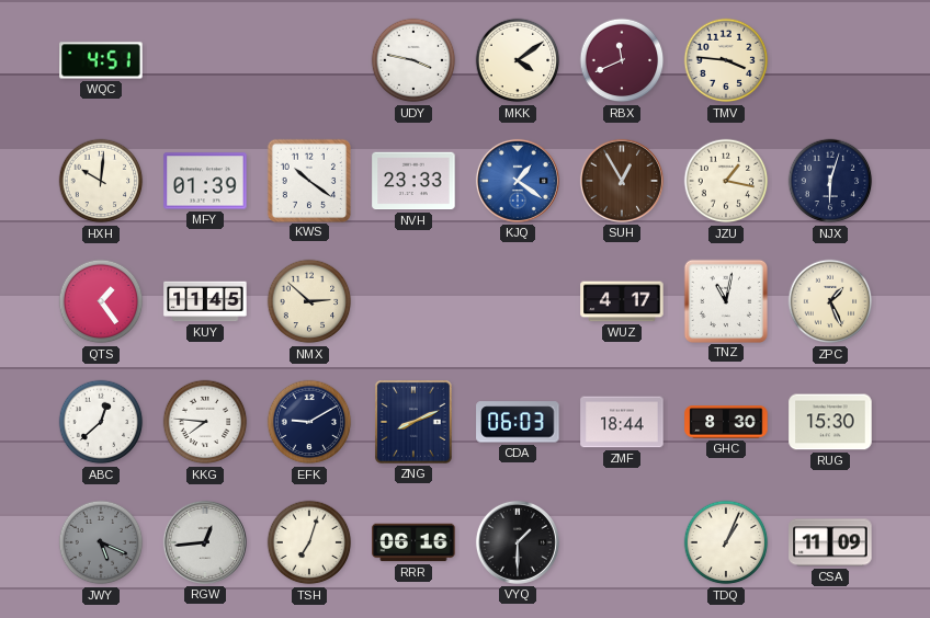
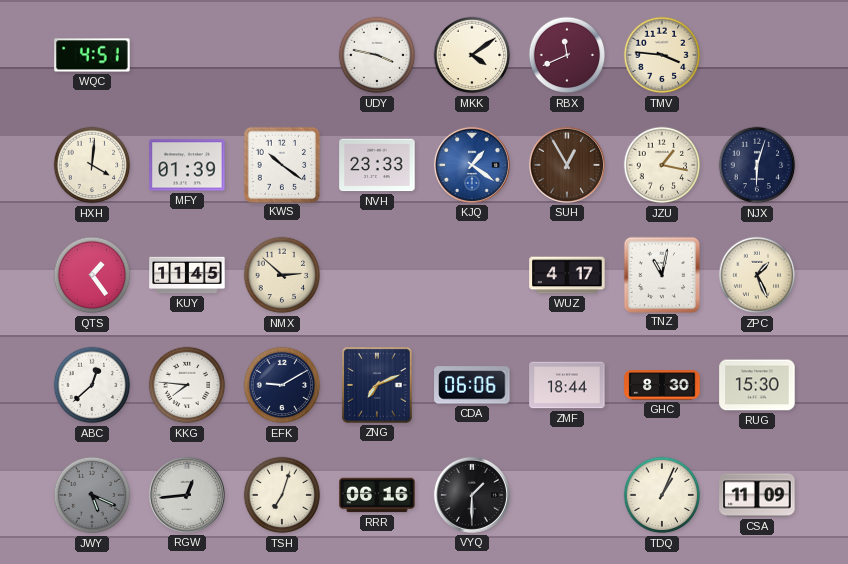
HXH: 10:01 -> 4:01
ZNG: 8:11 -> 7:11
CDA: 06:03 -> 06:06
